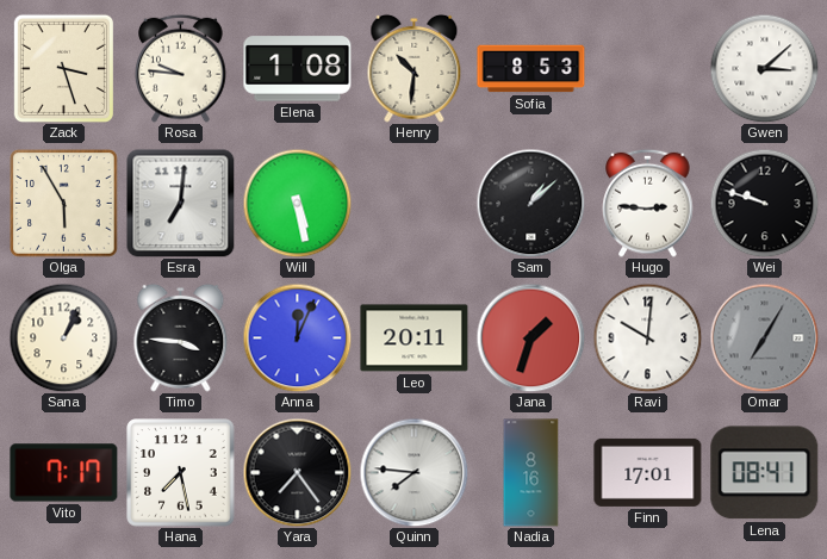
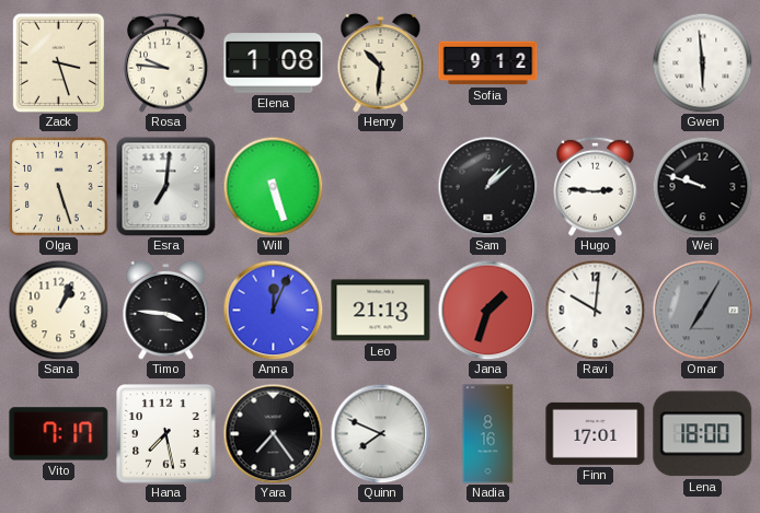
Sofia: 8:53 -> 9:12
Gwen: 3:08 -> 5:59
Olga: 5:55 -> 5:27
Will: 5:28 -> 5:27
Leo: 20:11 -> 21:13
Quinn: 7:46 -> 7:49
Lena: 08:41 -> 18:00
